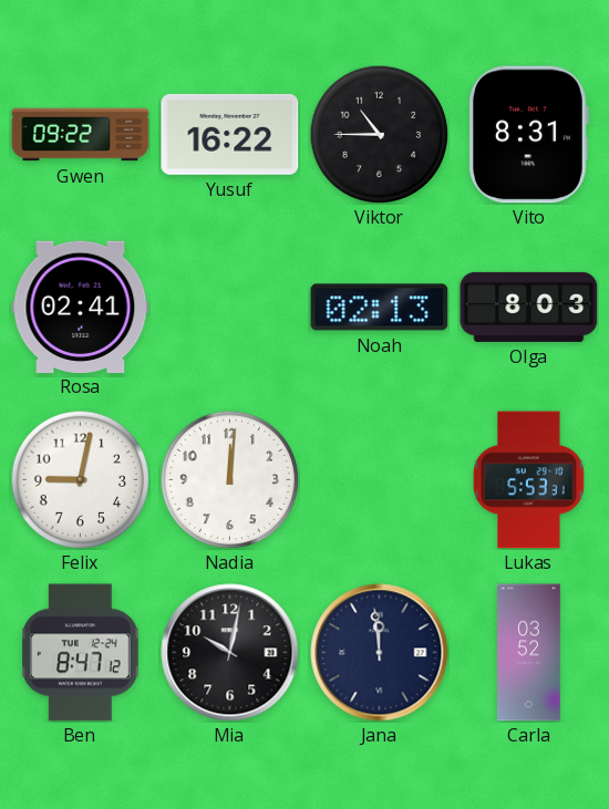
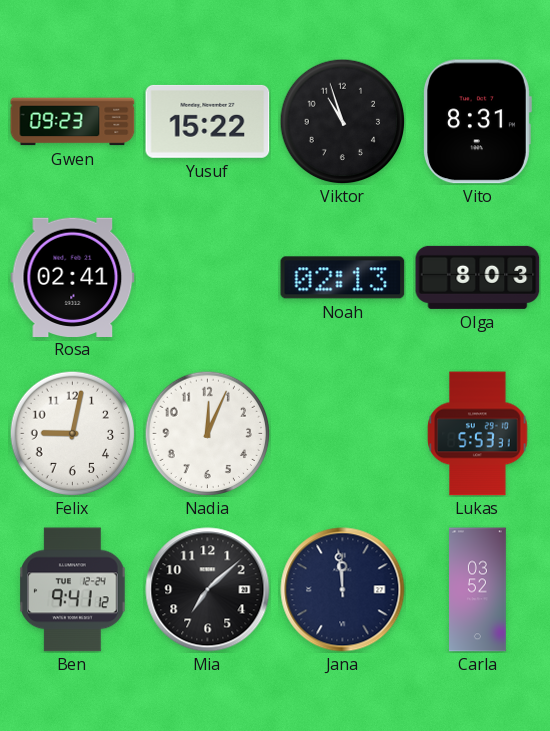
Gwen: 09:22 -> 09:23
Yusuf: 16:22 -> 15:22
Viktor: 10:45 -> 10:57
Nadia: 12:01 -> 12:04
Ben: 8:47 -> 9:41
Mia: 10:02 -> 7:08
